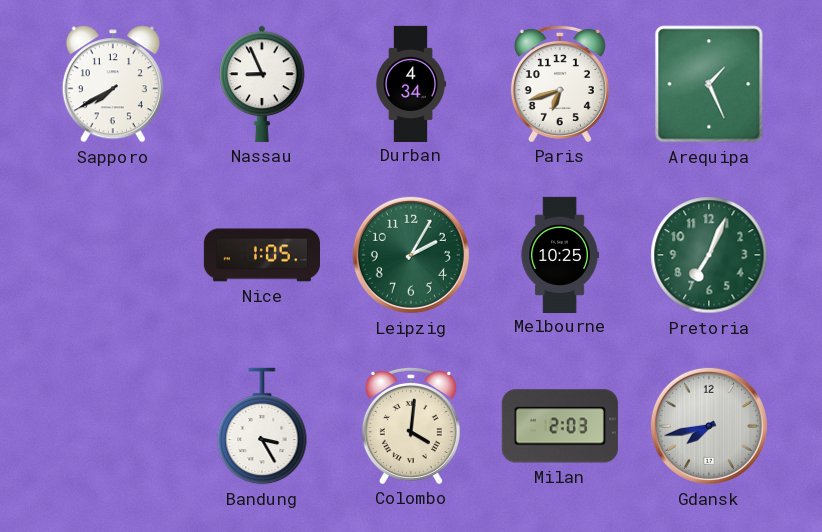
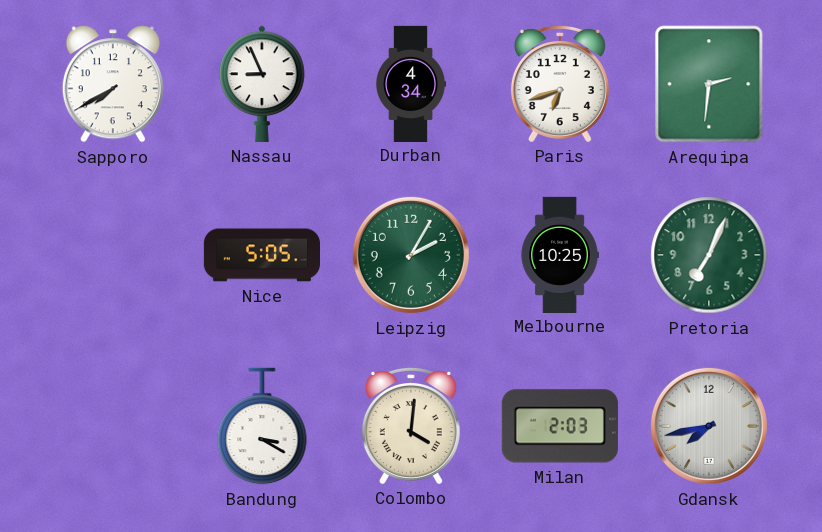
Arequipa: 1:26 -> 2:31
Nice: 1:05 -> 5:05
Bandung: 3:25 -> 3:20
